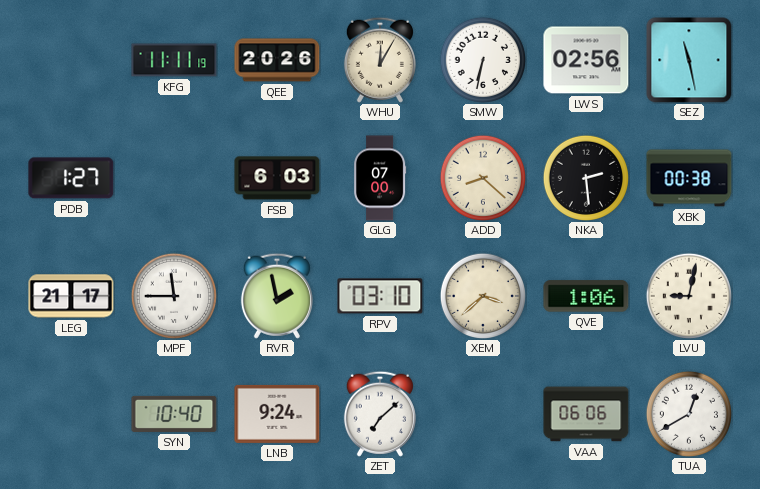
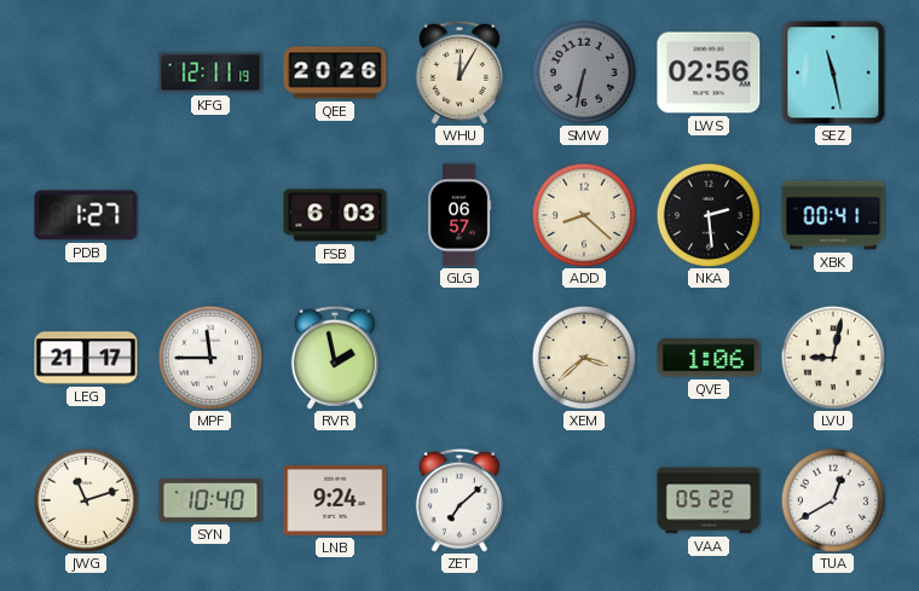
KFG: 11:11 -> 12:11
SMW dial: white -> grey
GLG: 07:00 -> 06:57
XBK: 00:38 -> 00:41
RPV: 03:10 -> none
JWG: none -> 11:12
VAA: 06:06 -> 05:22
